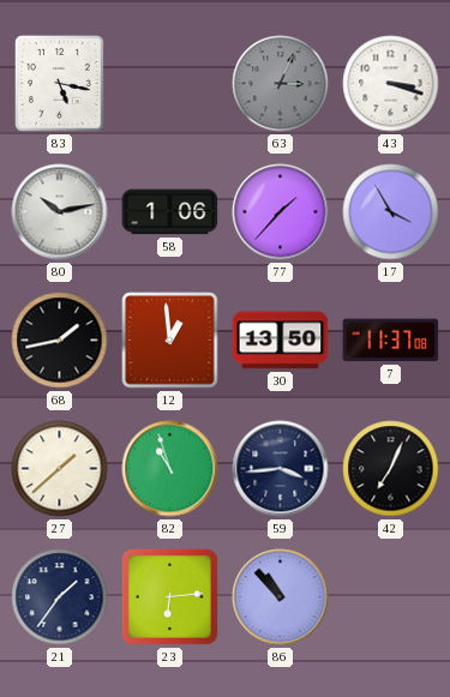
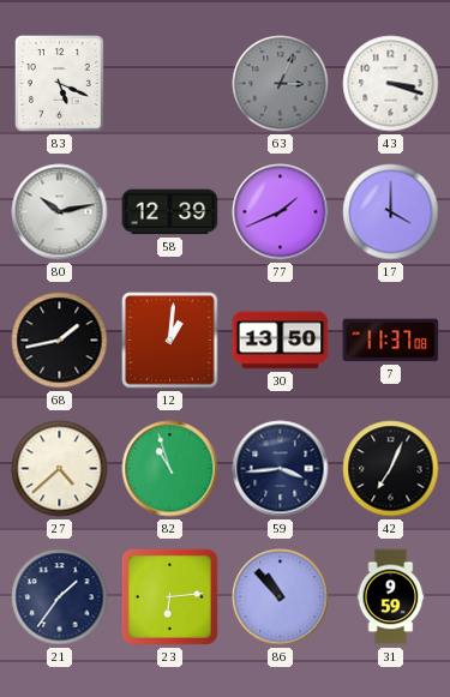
83: 5:17 -> 5:19
58: 1:06 -> 12:39
77: 1:37 -> 1:41
17: 3:55 -> 4:00
12: 12:59 -> 1:01
27: 1:38 -> 4:38
31: none -> 9:59
